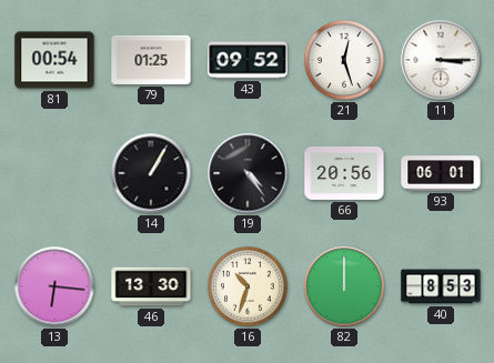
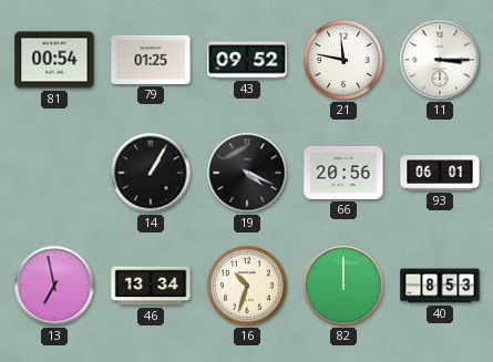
21: 12:27 -> 11:47
19: 4:24 -> 4:19
13: 6:16 -> 6:58
46: 13:30 -> 13:34
